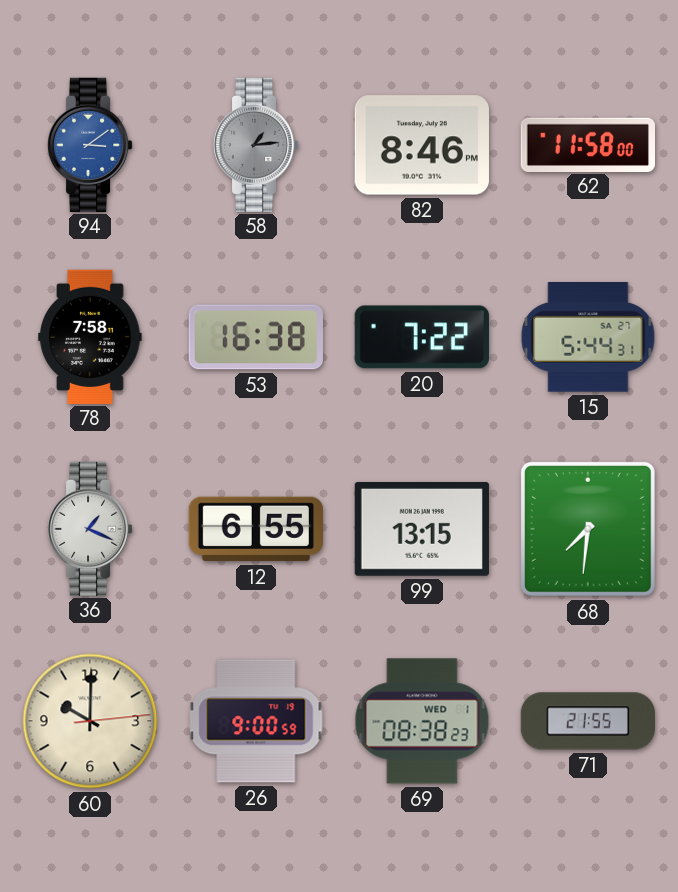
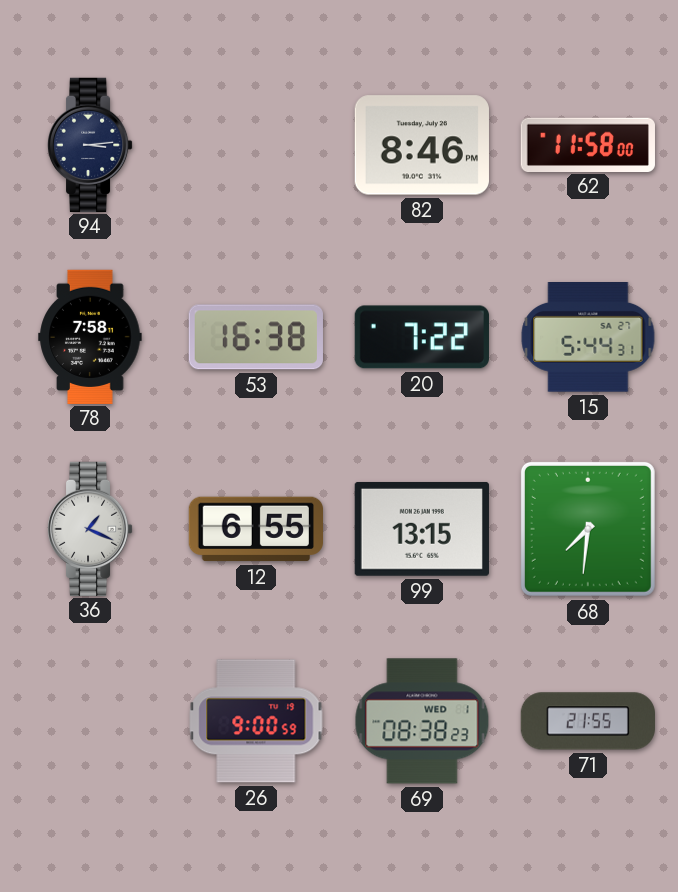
94: 3:09 -> 3:14
94 dial: blue -> navy
58: 1:14 -> none
60: 10:00 -> none
